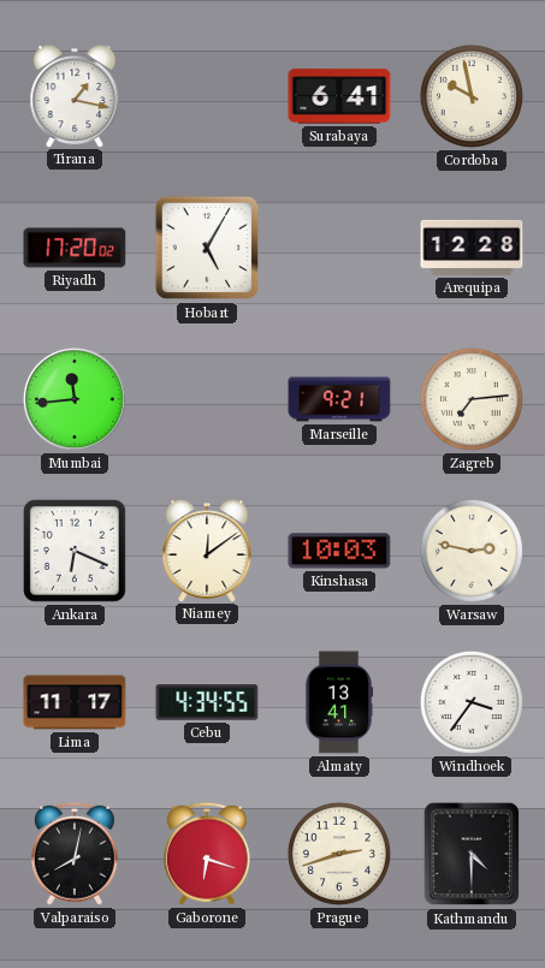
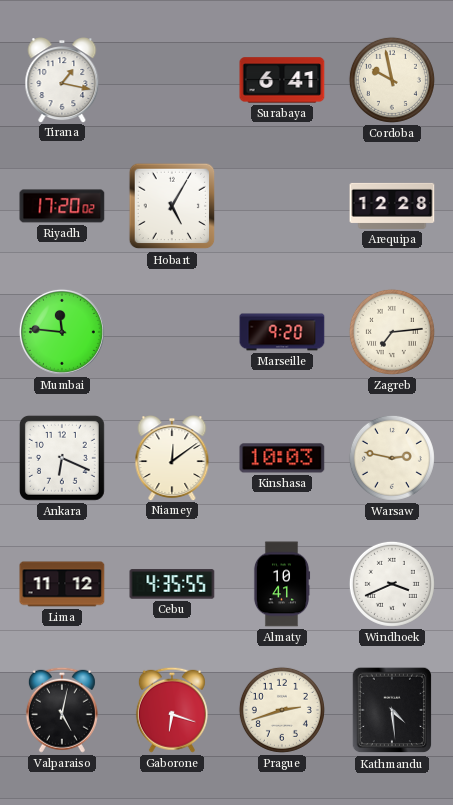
Mumbai: 11:44 -> 11:46
Marseille: 9:21 -> 9:20
Lima: 11:17 -> 11:12
Cebu: 4:34 -> 4:35
Almaty: 13:41 -> 10:41
Windhoek: 3:36 -> 3:41
Valparaiso: 8:02 -> 5:02
Kathmandu: 4:30 -> 4:29
